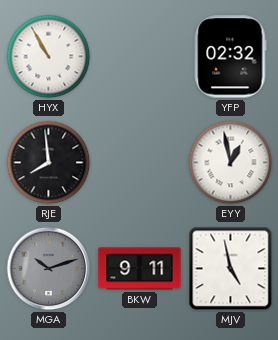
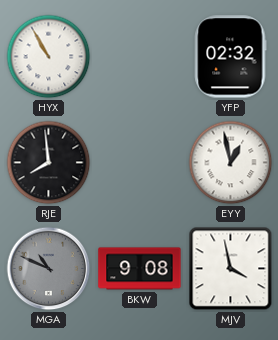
MGA: 10:12 -> 10:49
BKW: 9:11 -> 9:08
MJV: 4:58 -> 3:58
